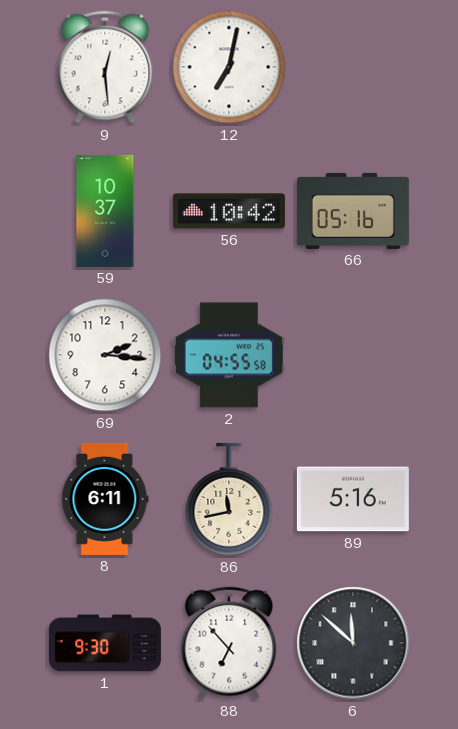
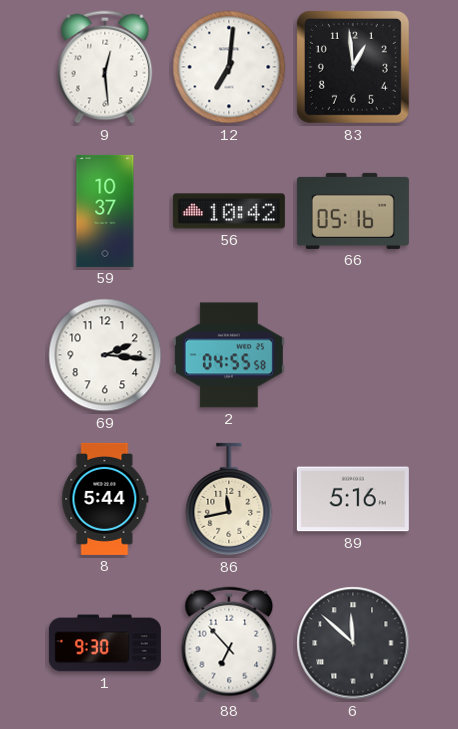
12: 7:02 -> 7:01
83: none -> 12:59
8: 6:11 -> 5:44
